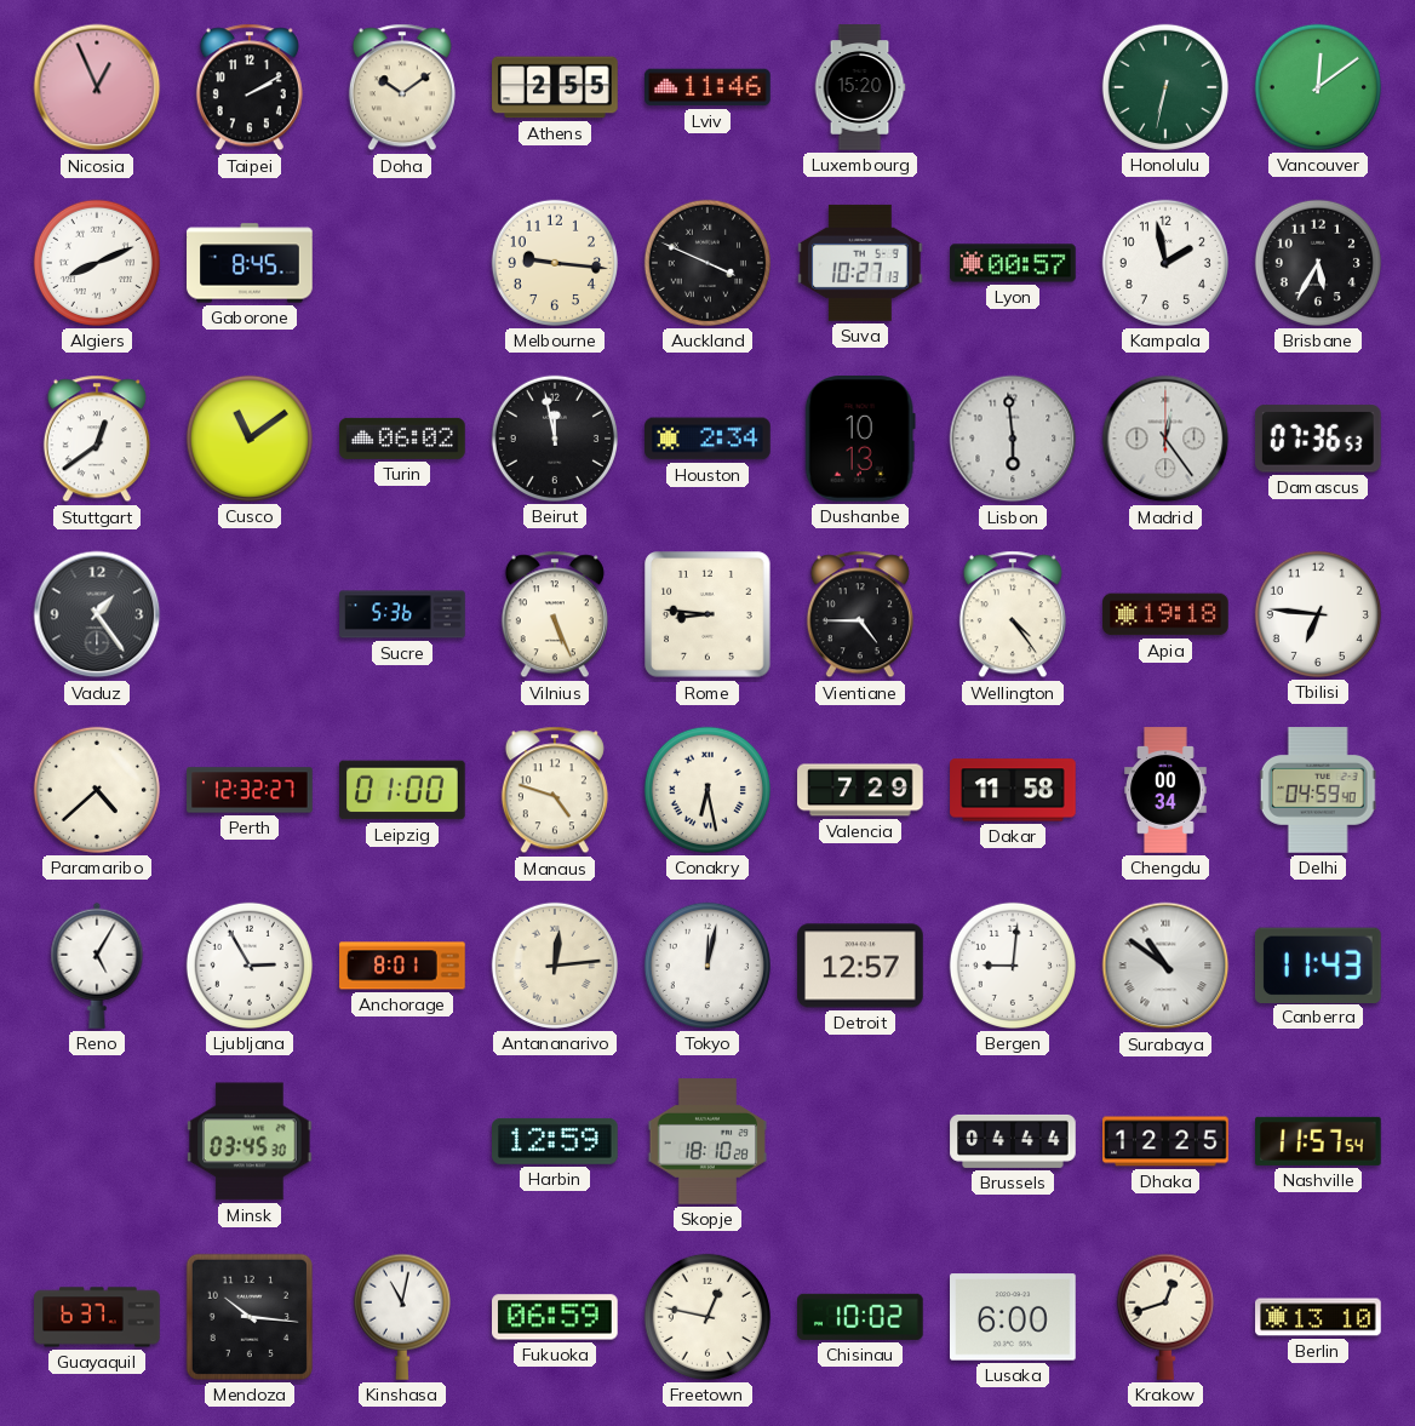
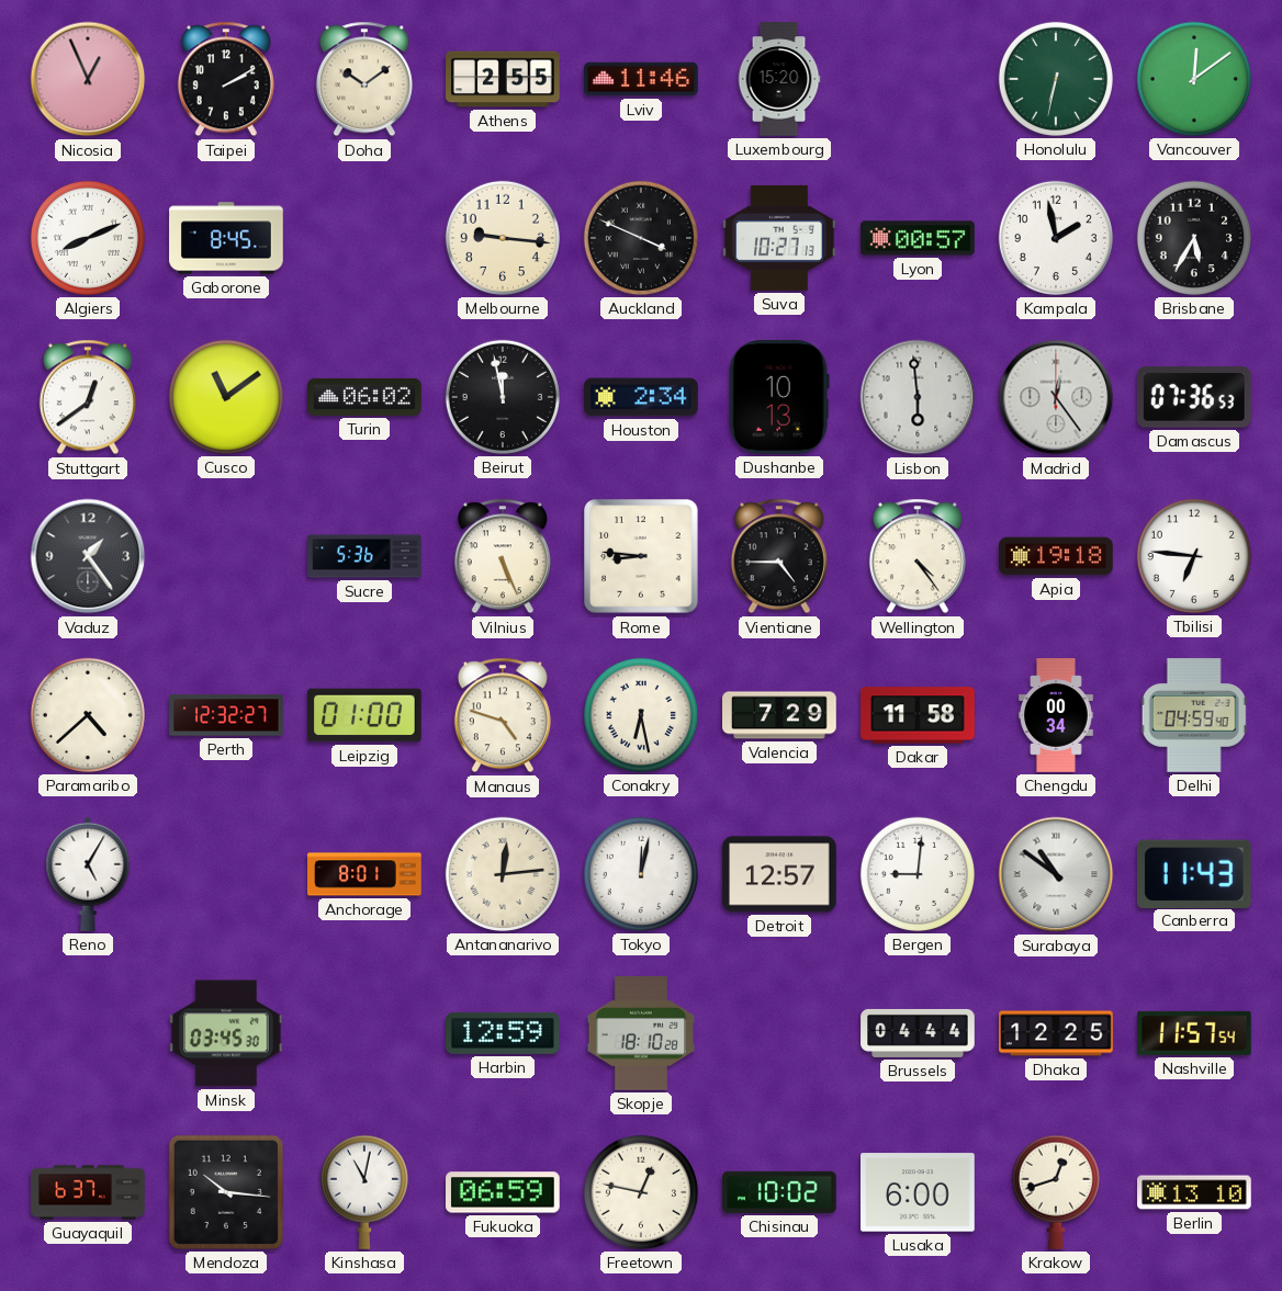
Ljubljana: 2:55 -> none
